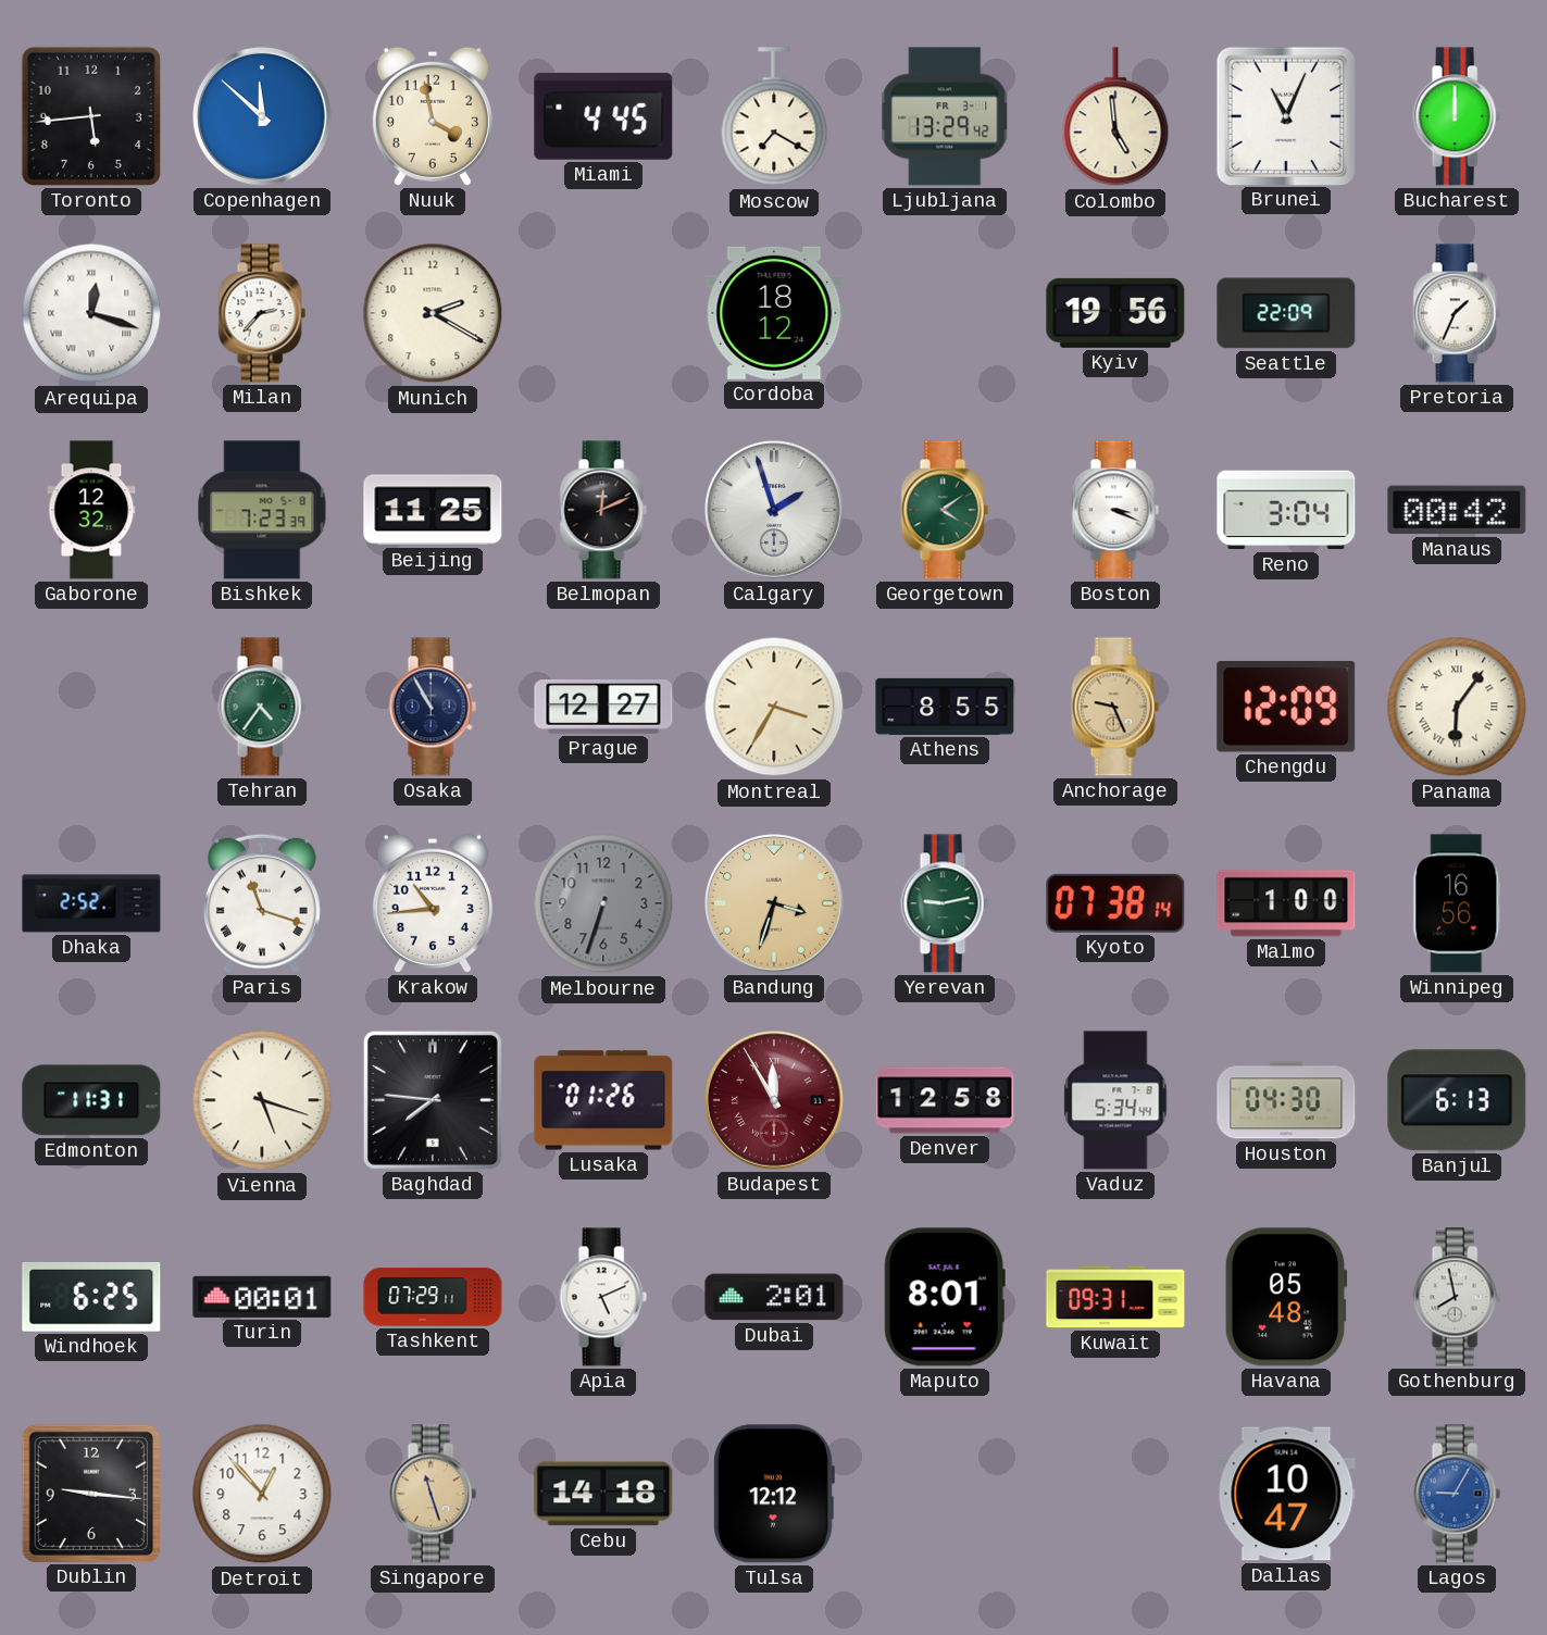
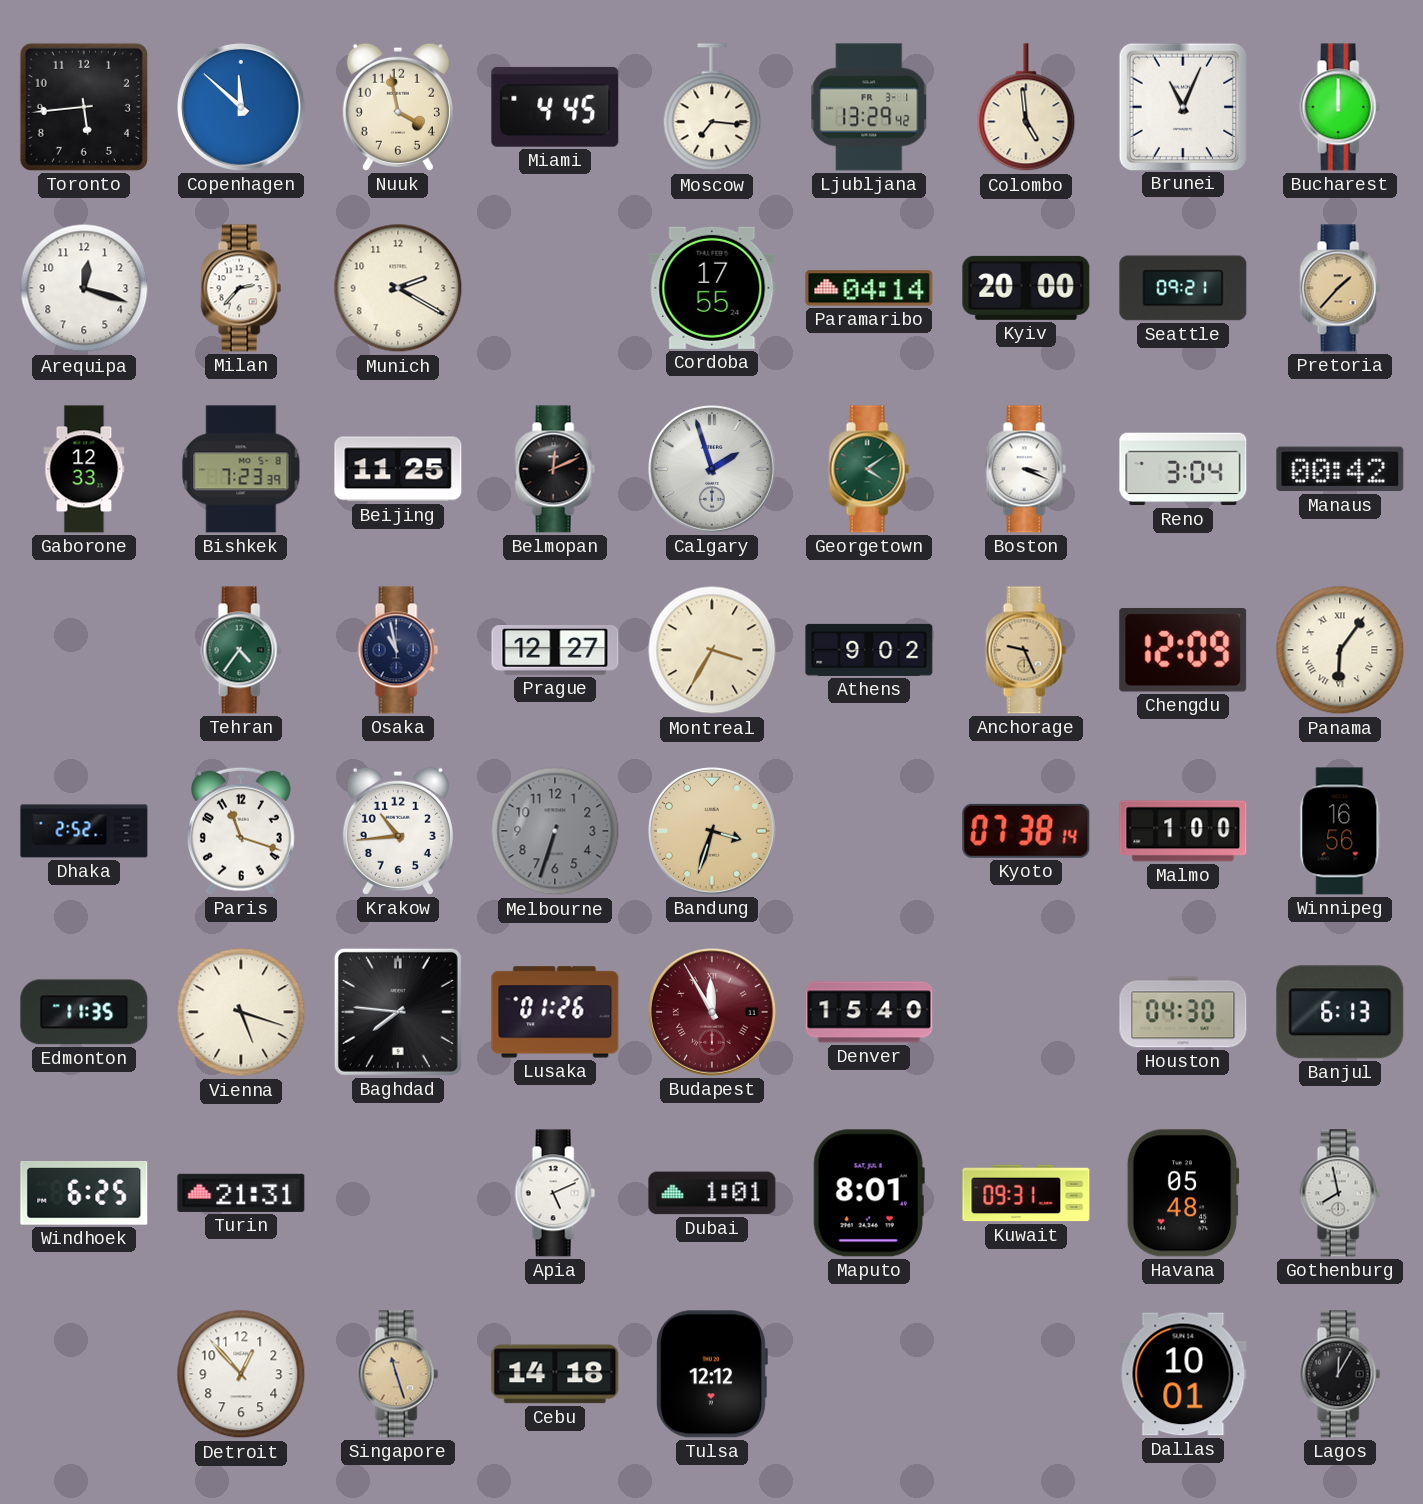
Moscow: 7:20 -> 7:16
Arequipa numerals: Roman -> Arabic
Cordoba: 18:12 -> 17:55
Paramaribo: none -> 04:14
Kyiv: 19:56 -> 20:00
Seattle: 22:09 -> 09:21
Pretoria: 1:34 -> 1:37
Pretoria dial: white -> champagne
Gaborone: 12:32 -> 12:33
Osaka: 10:55 -> 10:58
Athens: 8:55 -> 9:02
Paris numerals: Roman -> Arabic
Yerevan: 9:13 -> none
Edmonton: 11:31 -> 11:35
Denver: 12:58 -> 15:40
Vaduz: 5:34 -> none
Turin: 00:01 -> 21:31
Tashkent: 07:29 -> none
Dubai: 2:01 -> 1:01
Dublin: 9:16 -> none
Dallas: 10:47 -> 10:01
Lagos: 9:05 -> 12:05
Lagos dial: blue -> black
